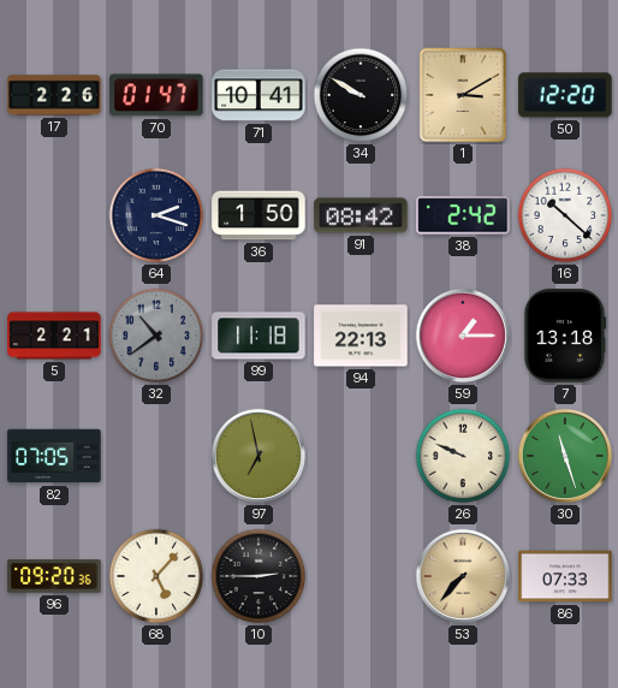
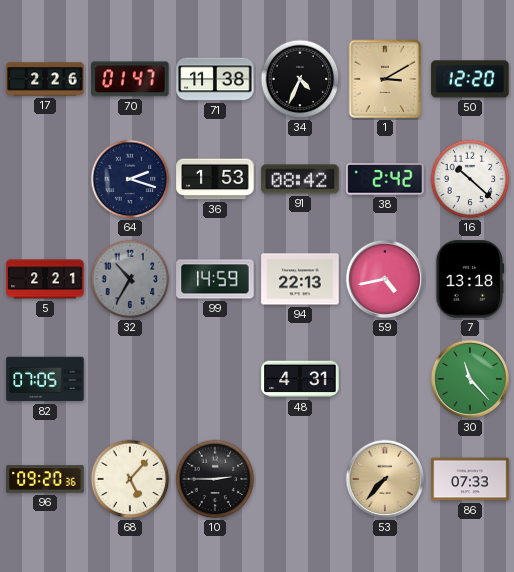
71: 10:41 -> 11:38
34: 9:50 -> 4:34
36: 1:50 -> 1:53
32: 10:39 -> 10:35
99: 11:18 -> 14:59
59: 1:15 -> 4:43
97: 6:58 -> none
48: none -> 4:31
26: 9:49 -> none
30: 11:27 -> 11:23
